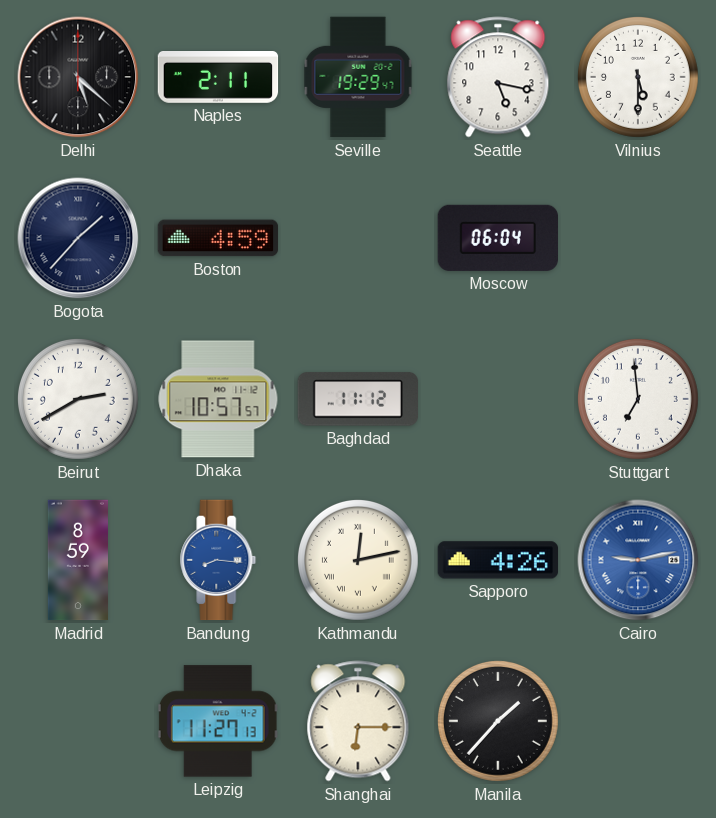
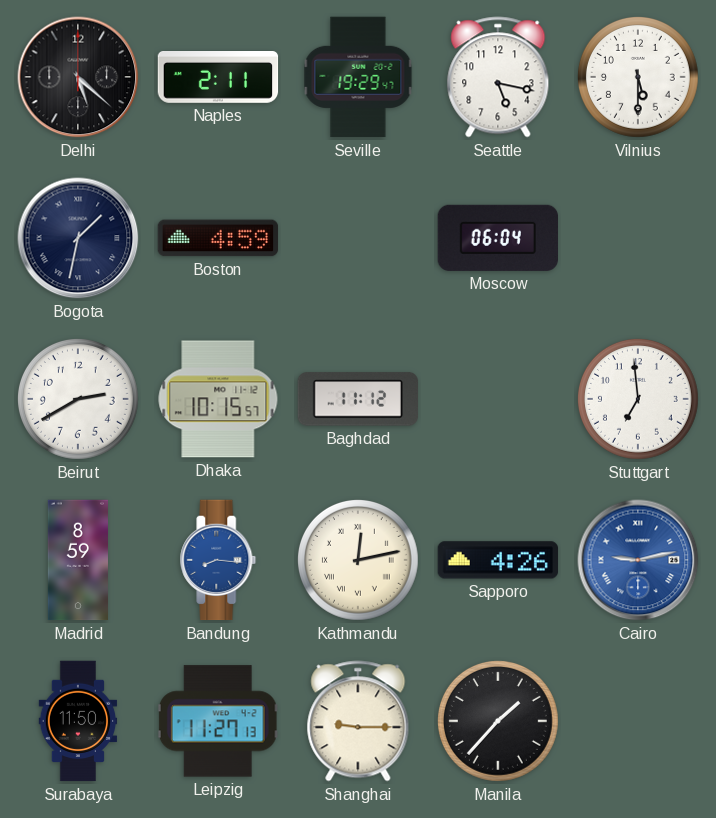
Bogota: 1:37 -> 1:32
Dhaka: 10:57 -> 10:15
Surabaya: none -> 11:50
Shanghai: 6:15 -> 9:15
